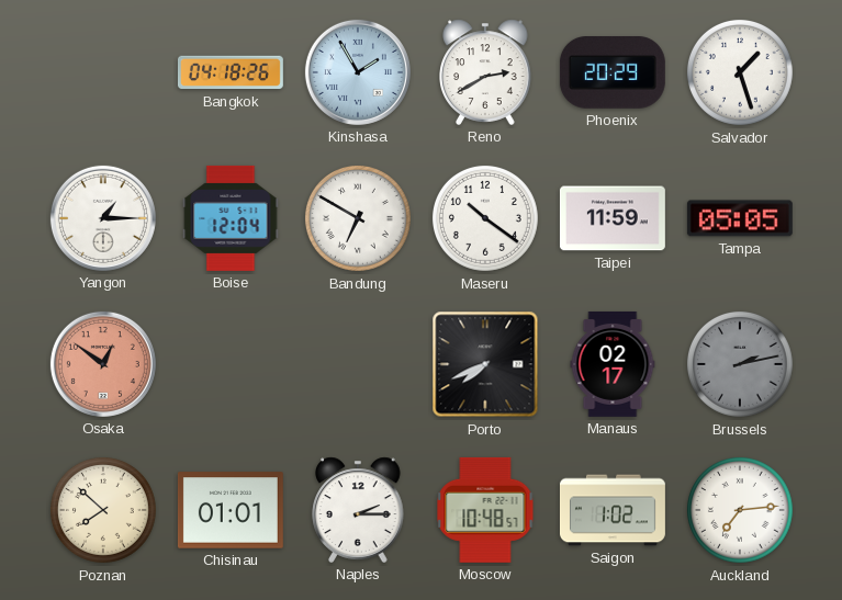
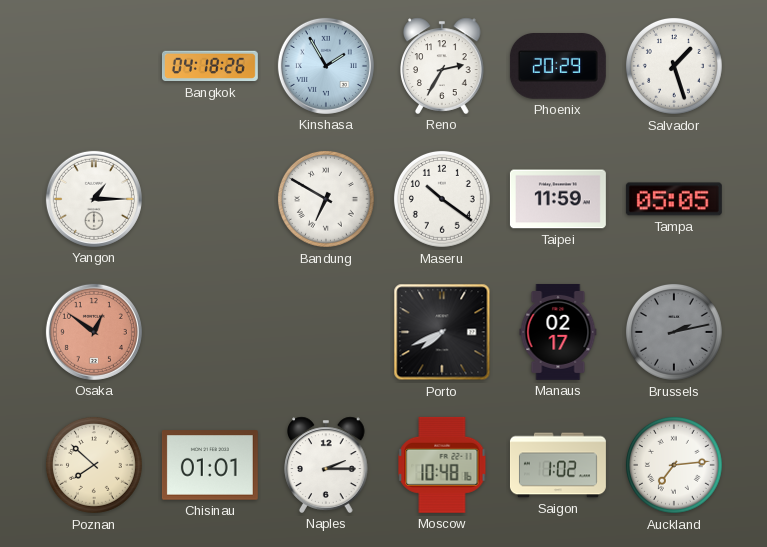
Reno: 2:40 -> 2:35
Boise: 12:04 -> none
Moscow: 10:48:57 -> 10:48:16
